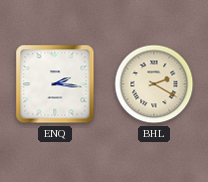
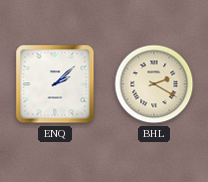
ENQ: 2:16 -> 2:08
